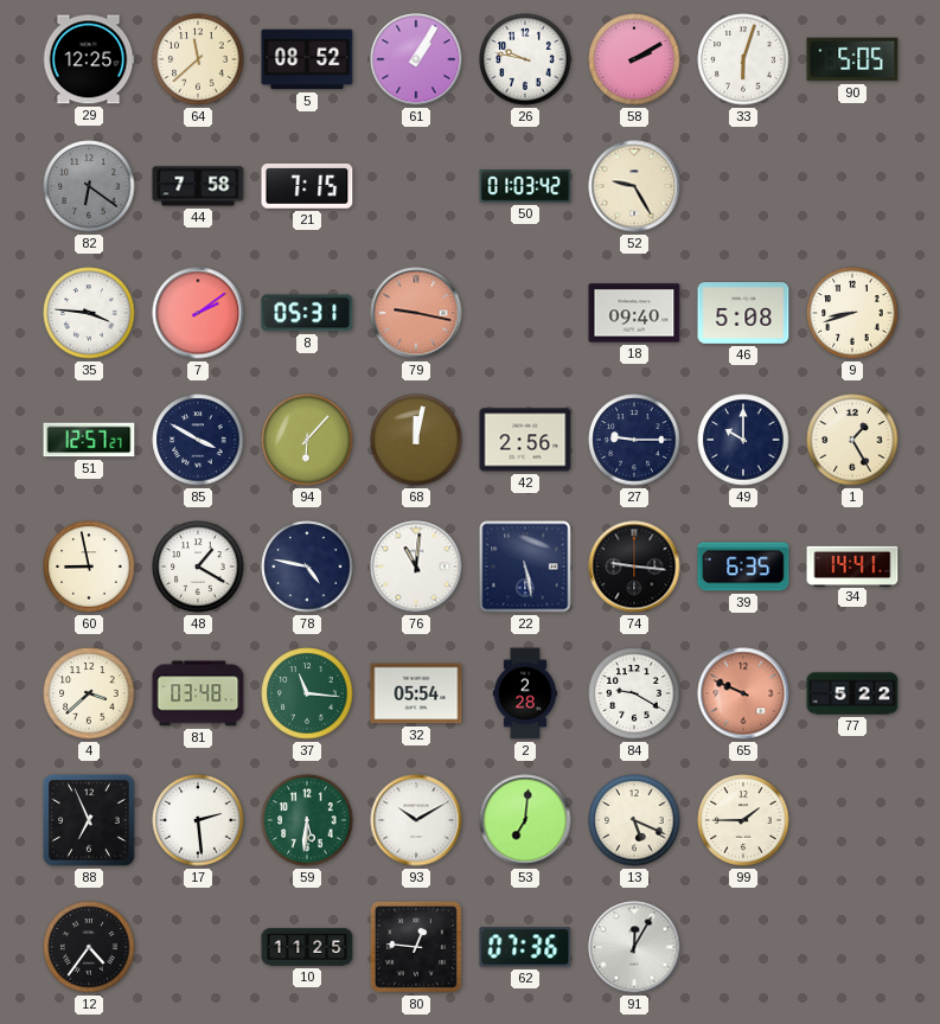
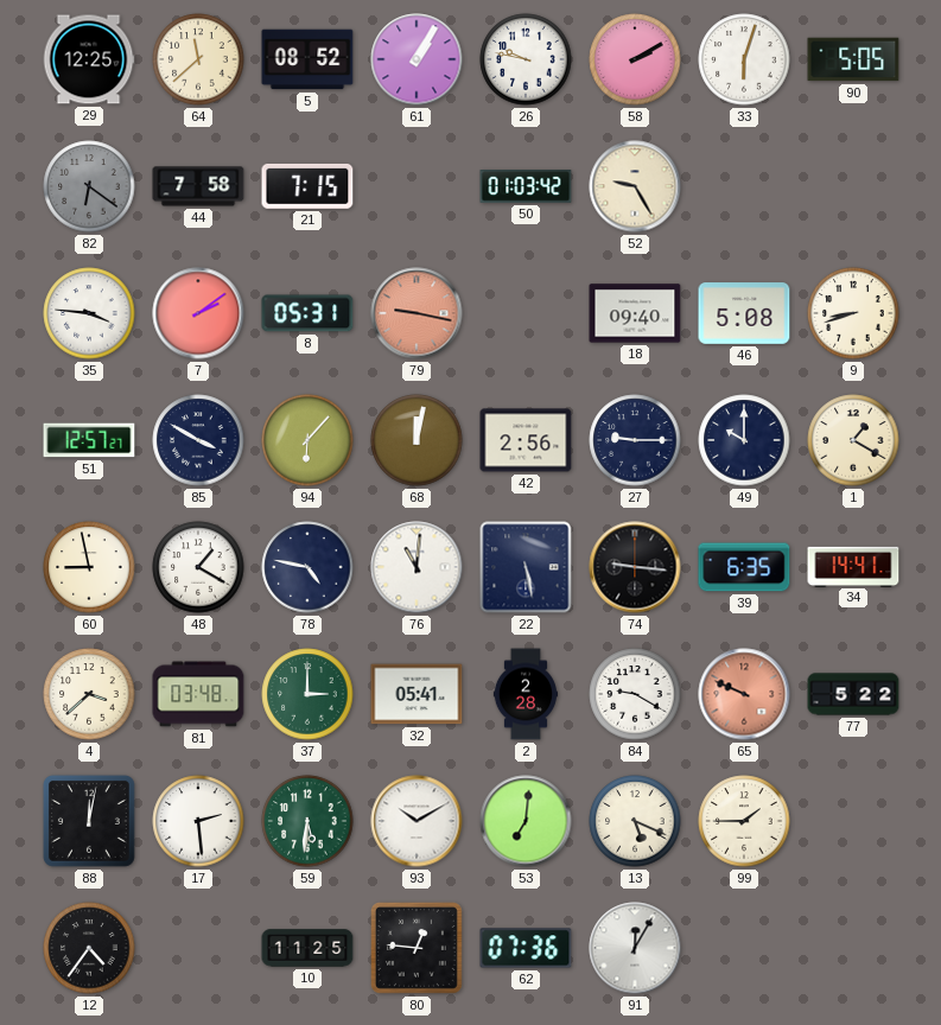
1: 1:25 -> 1:20
37: 11:16 -> 3:00
32: 05:54 -> 05:41
88: 6:56 -> 12:02
